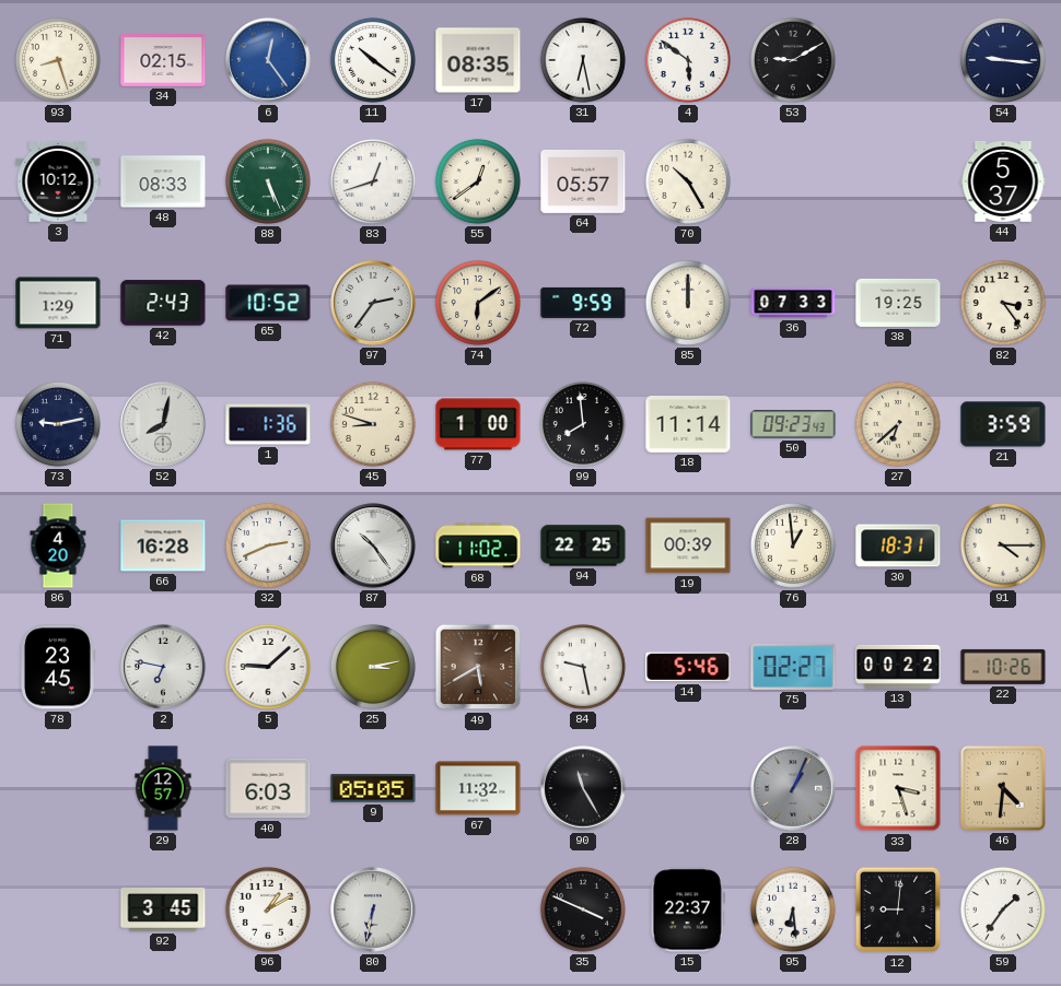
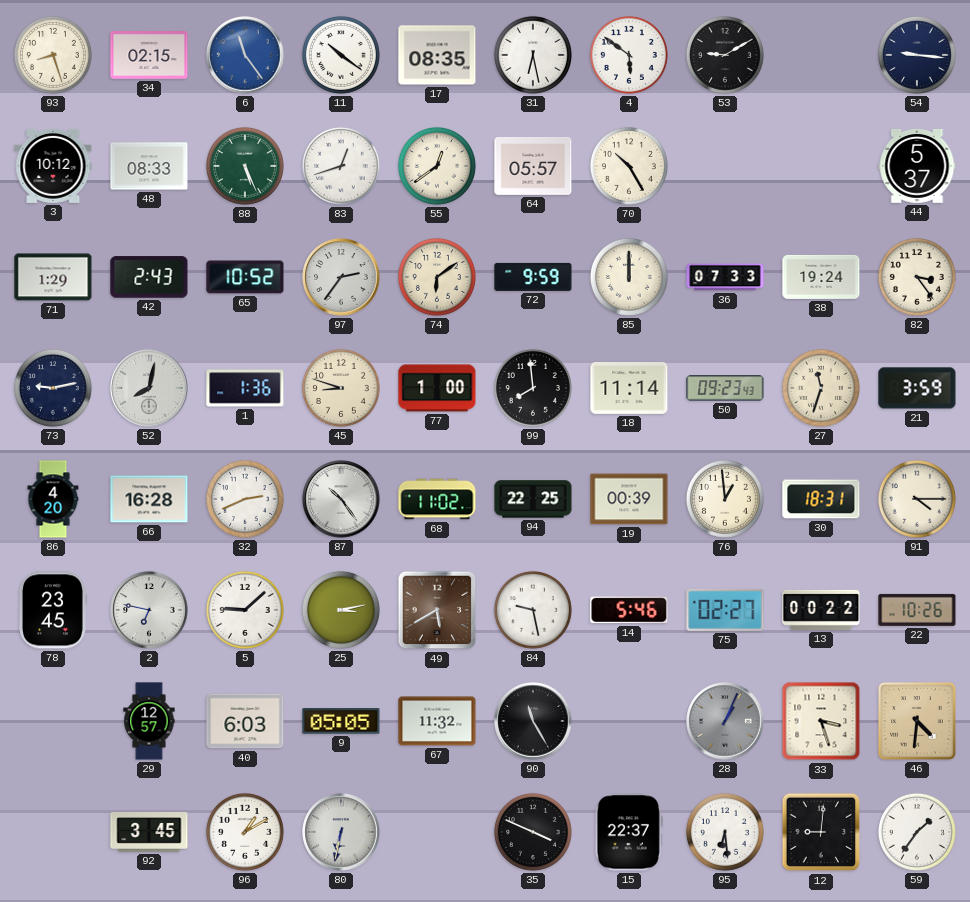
6: 12:24 -> 11:24
38: 19:25 -> 19:24
27: 6:38 -> 11:33
